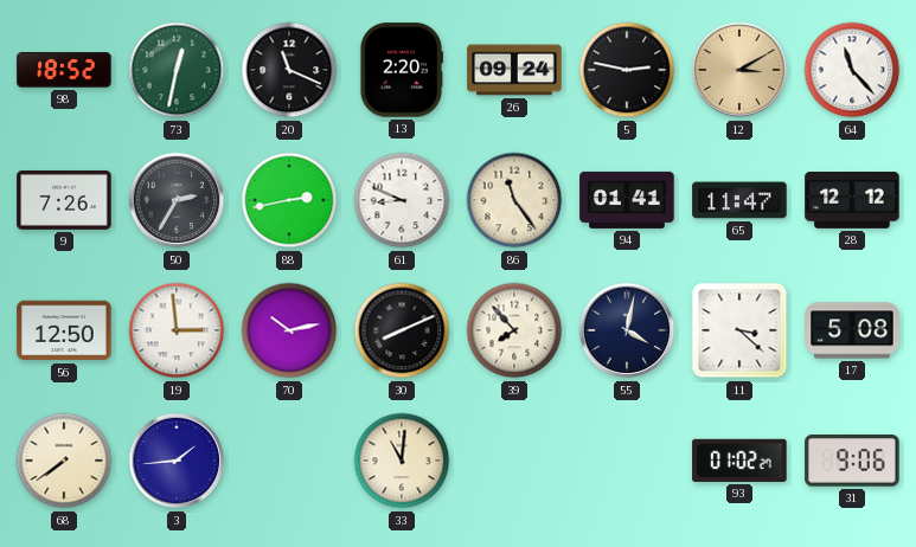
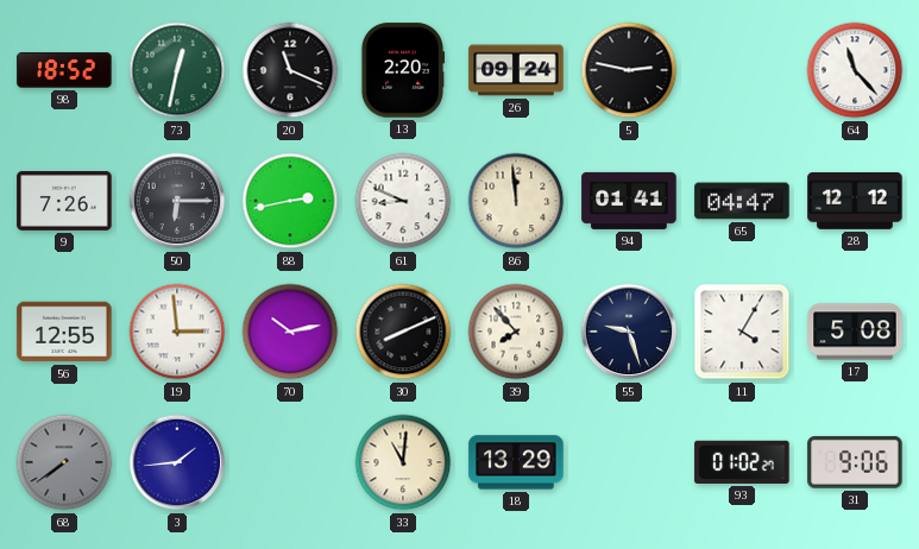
12: 3:10 -> none
50: 2:35 -> 6:15
86: 11:24 -> 11:59
65: 11:47 -> 04:47
56: 12:50 -> 12:55
55: 4:02 -> 9:27
11: 3:22 -> 4:05
68 dial: cream -> grey
18: none -> 13:29
